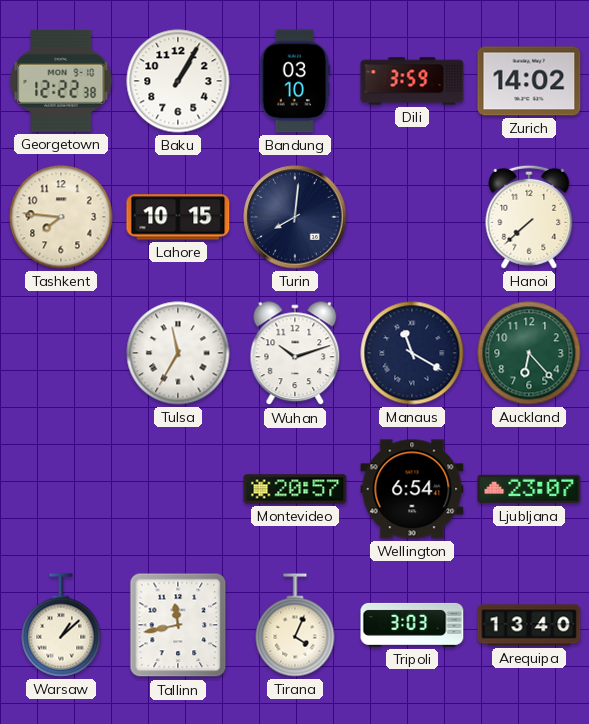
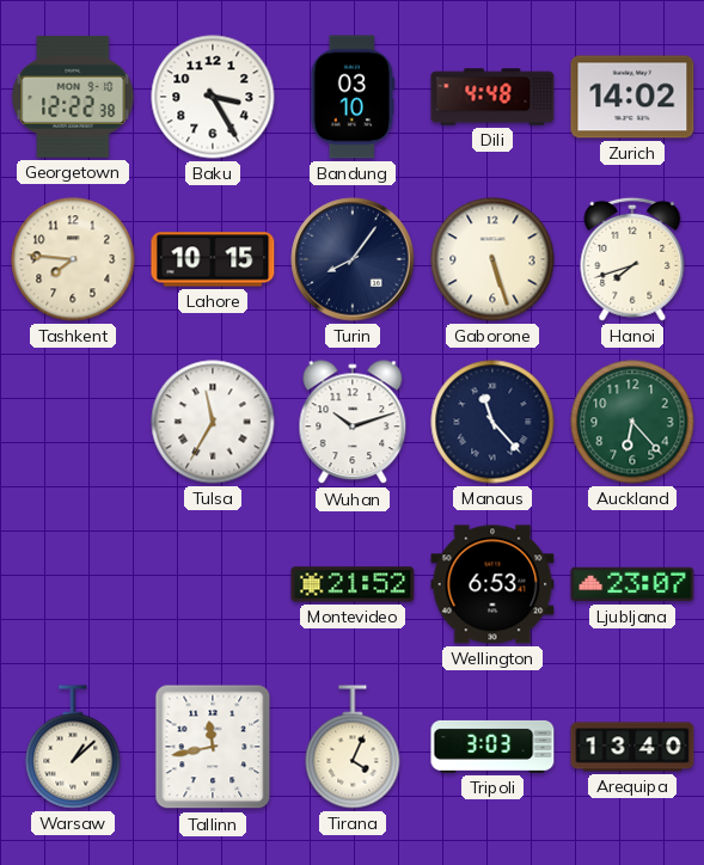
Baku: 1:05 -> 3:25
Dili: 3:59 -> 4:48
Turin: 8:01 -> 8:06
Gaborone: none -> 5:27
Hanoi: 7:38 -> 7:42
Manaus: 11:20 -> 11:23
Montevideo: 20:57 -> 21:52
Wellington: 6:54 -> 6:53
